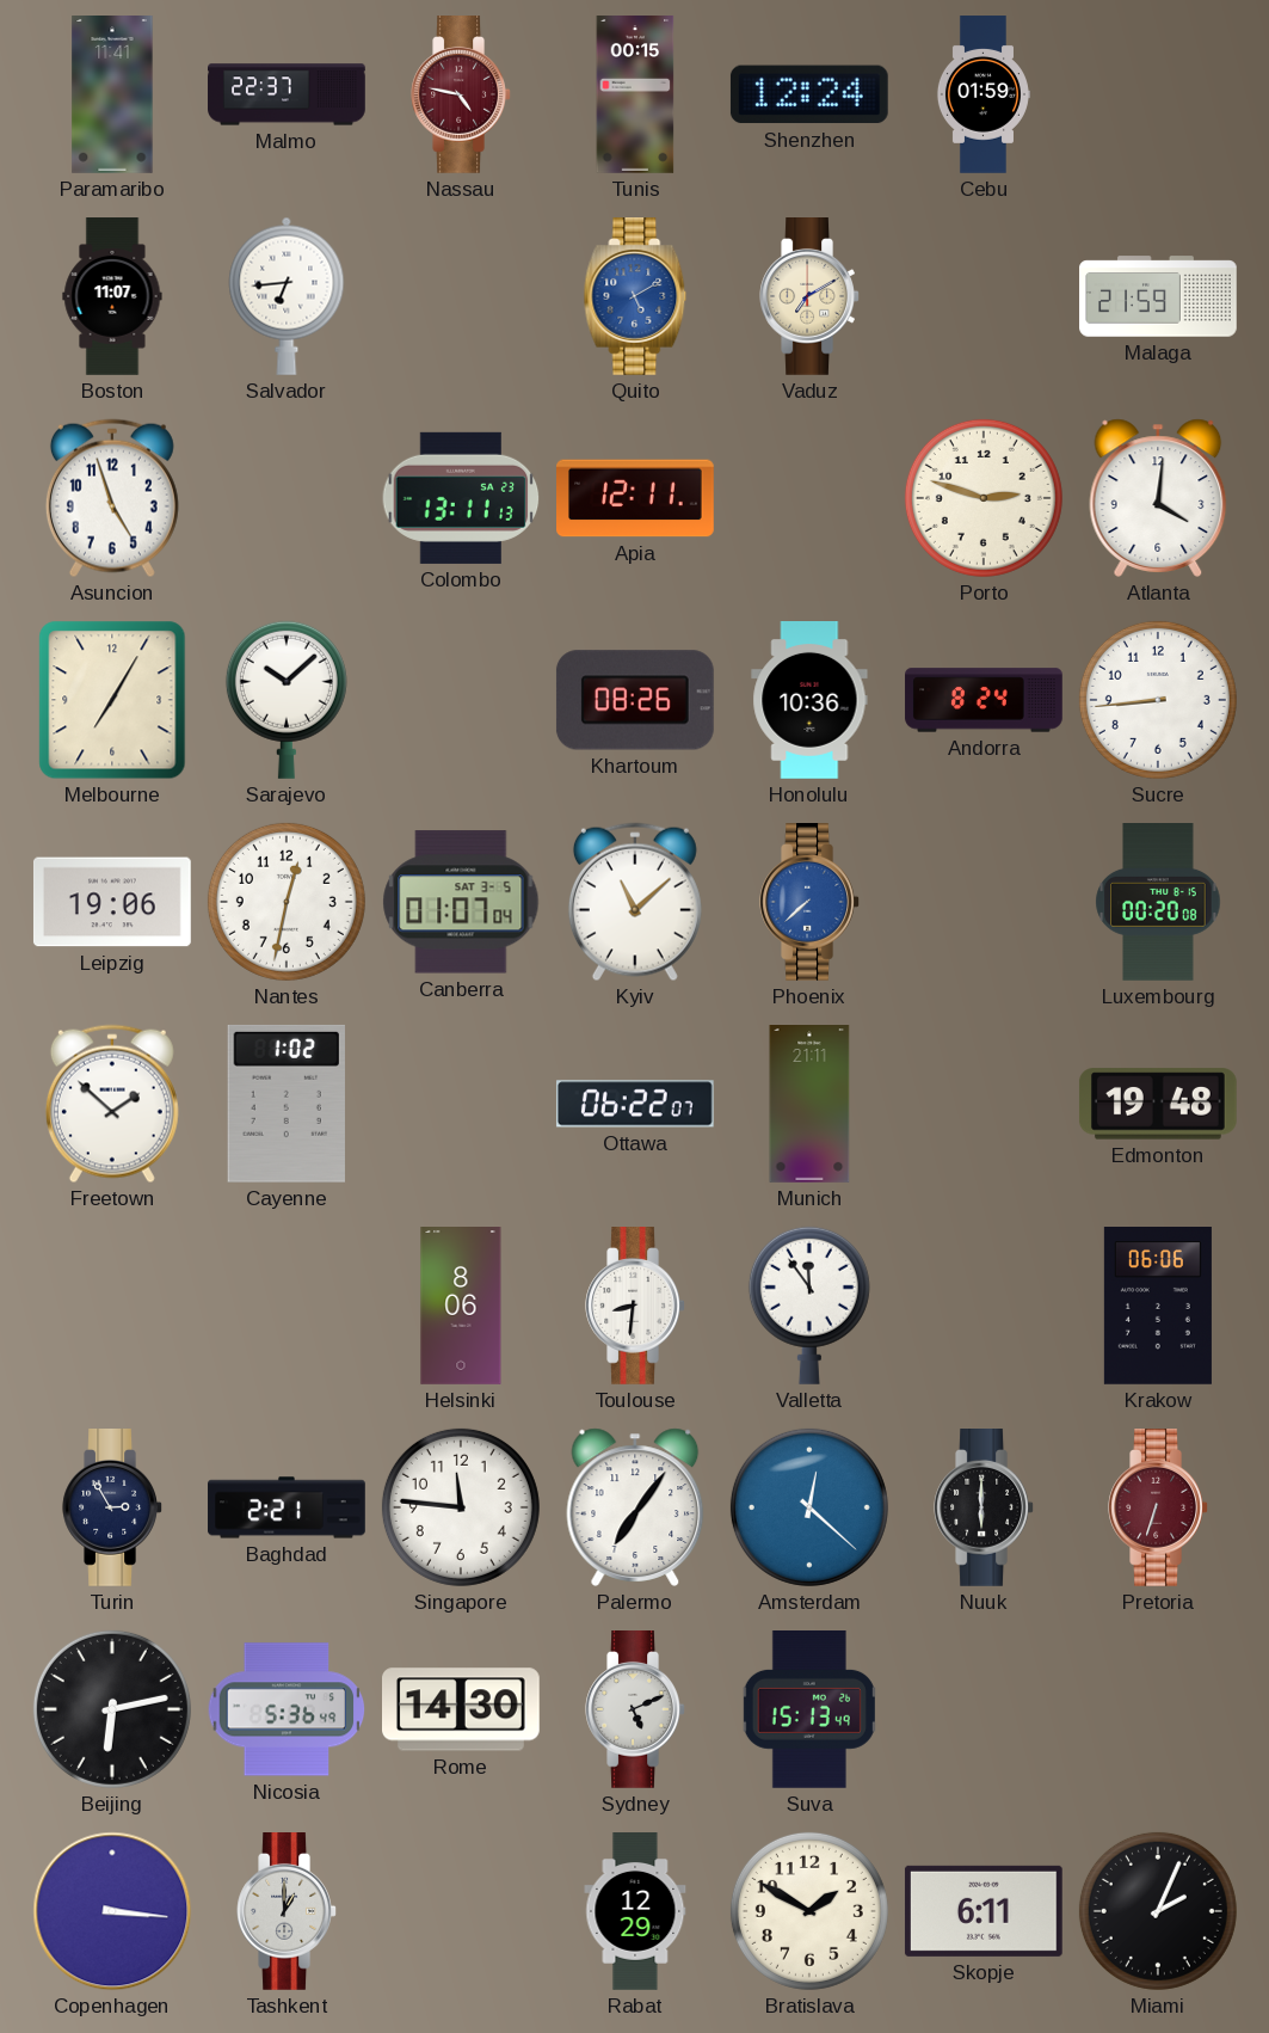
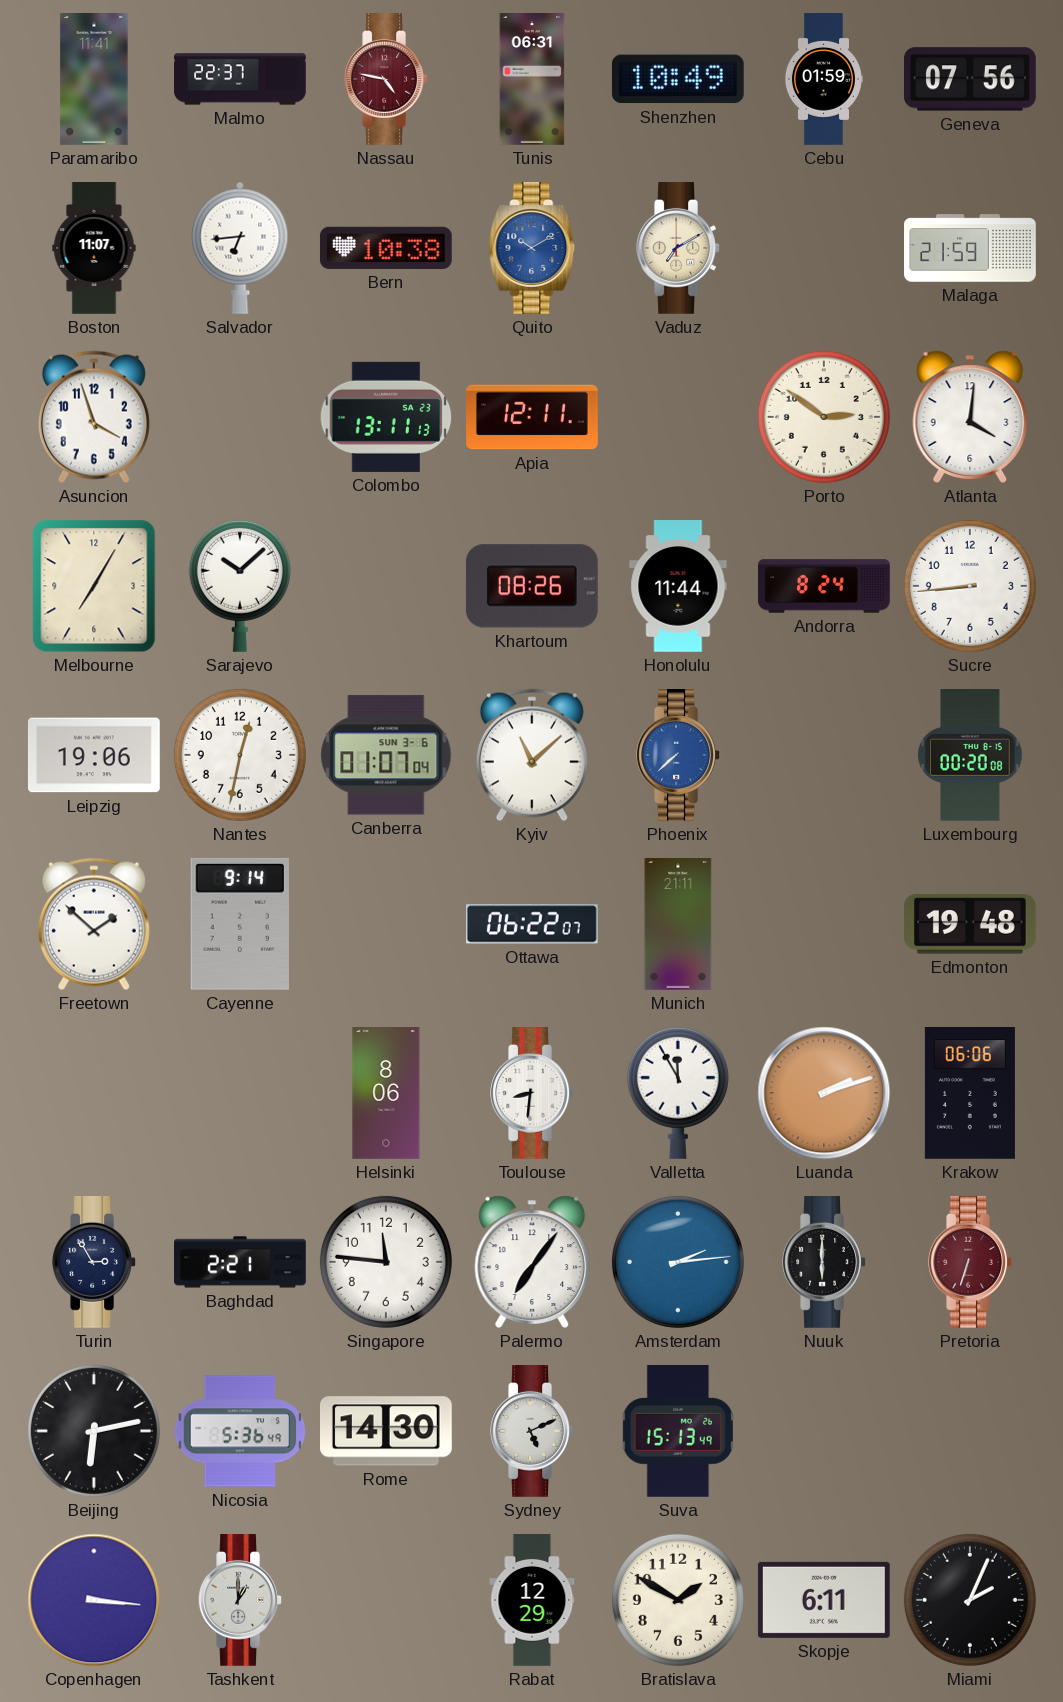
Tunis: 00:15 -> 06:31
Shenzhen: 12:24 -> 10:49
Geneva: none -> 07:56
Bern: none -> 10:38
Quito: 5:10 -> 10:10
Asuncion: 4:57 -> 3:57
Porto: 2:48 -> 2:51
Honolulu: 10:36 -> 11:44
Canberra date: SAT 3-5 -> SUN 3-6
Cayenne: 1:02 -> 9:14
Valletta: 11:54 -> 11:55
Luanda: none -> 2:12
Amsterdam: 12:22 -> 2:14
